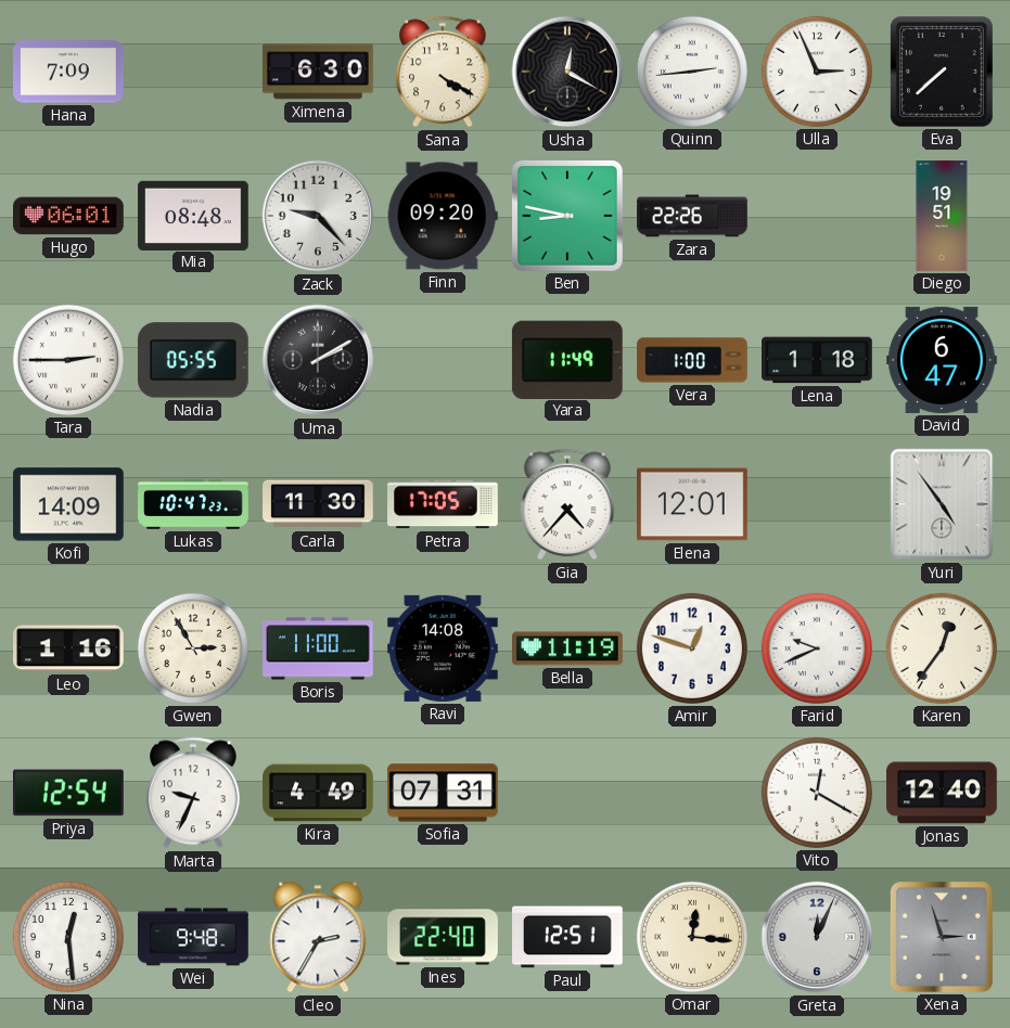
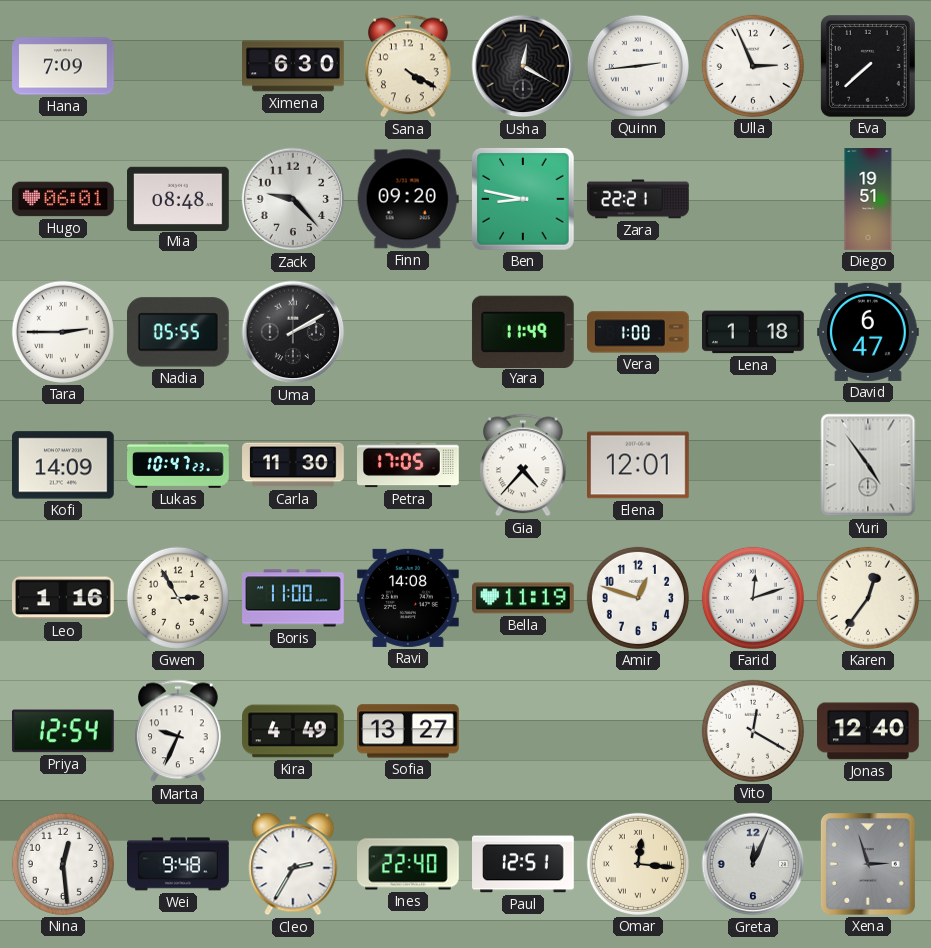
Zara: 22:26 -> 22:21
Farid: 9:41 -> 12:12
Sofia: 07:31 -> 13:27
